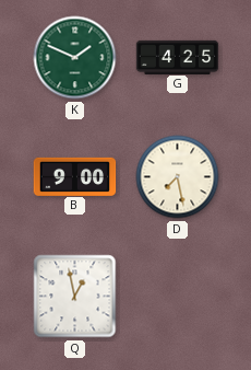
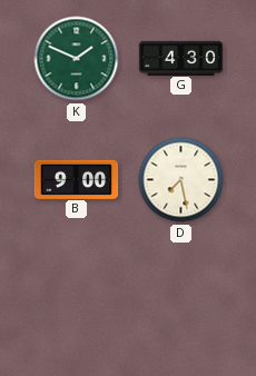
G: 4:25 -> 4:30
Q: 12:58 -> none
